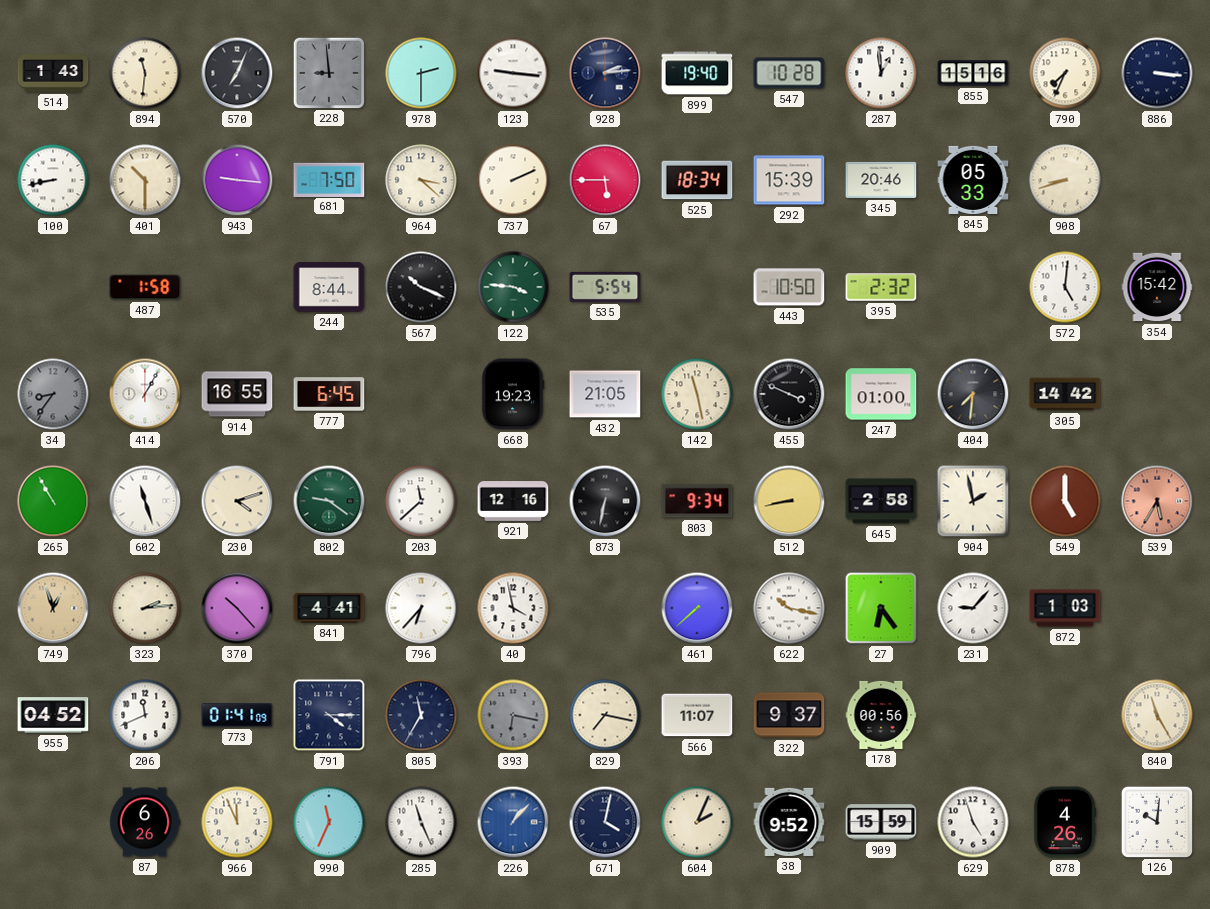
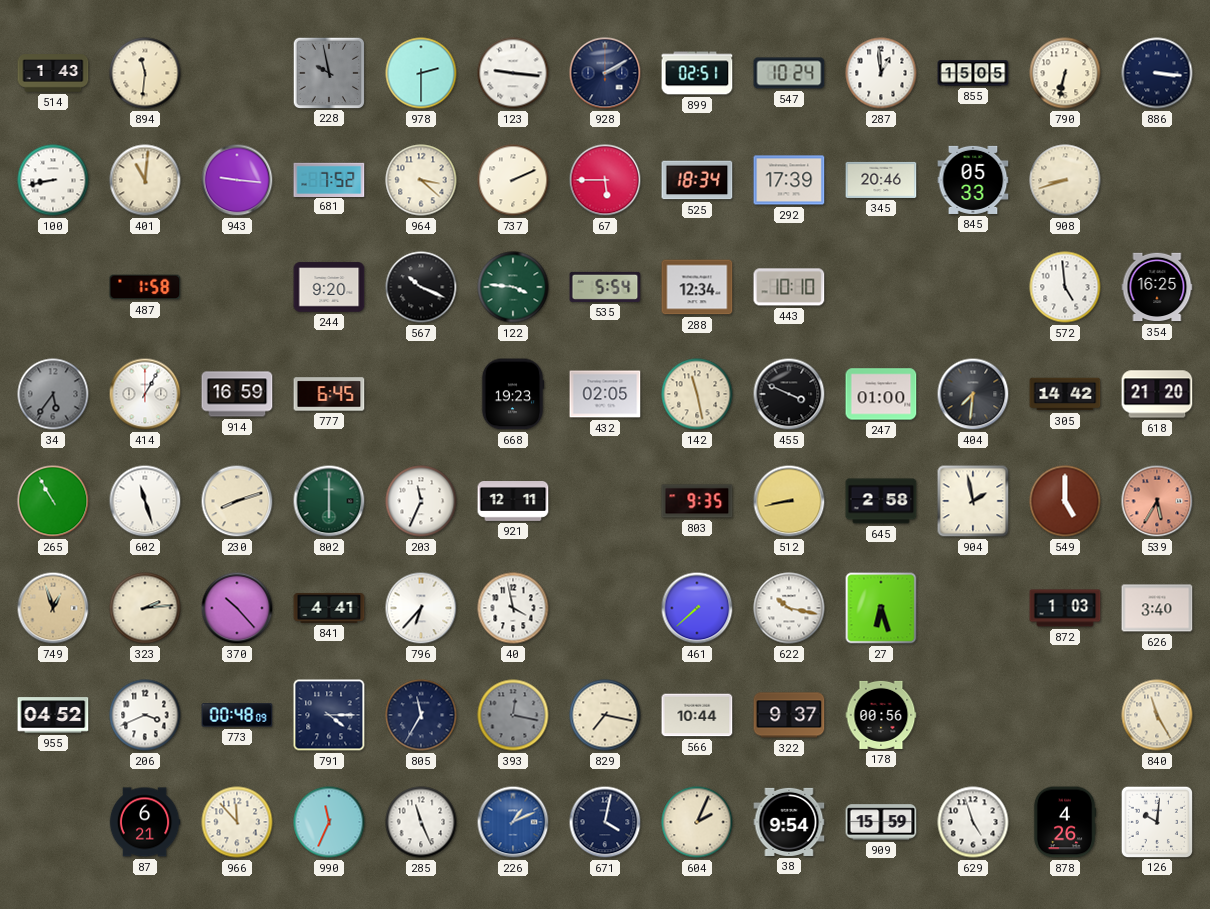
570: 7:04 -> none
228: 8:59 -> 9:58
928: 2:14 -> 2:10
899: 19:40 -> 02:51
547: 10:28 -> 10:24
855: 15:16 -> 15:05
790: 7:34 -> 6:32
401: 10:30 -> 11:01
681: 7:50 -> 7:52
292: 15:39 -> 17:39
244: 8:44 -> 9:20
288: none -> 12:34
443: 10:50 -> 10:10
395: 2:32 -> none
572: 5:01 -> 4:59
354: 15:42 -> 16:25
34: 8:36 -> 5:36
914: 16:55 -> 16:59
432: 21:05 -> 02:05
618: none -> 21:20
230: 4:12 -> 8:12
802: 9:21 -> 6:00
203: 11:38 -> 11:34
921: 12:16 -> 12:11
873: 6:32 -> none
803: 9:34 -> 9:35
27: 6:24 -> 6:27
231: 9:07 -> none
626: none -> 3:40
206: 11:41 -> 3:41
773: 01:41 -> 00:48
393: 6:17 -> 12:17
566: 11:07 -> 10:44
87: 6:26 -> 6:21
966: 11:56 -> 11:53
226: 1:07 -> 1:11
38: 9:52 -> 9:54
